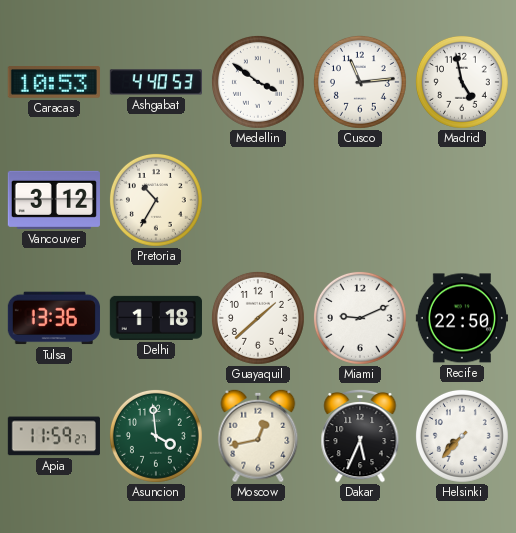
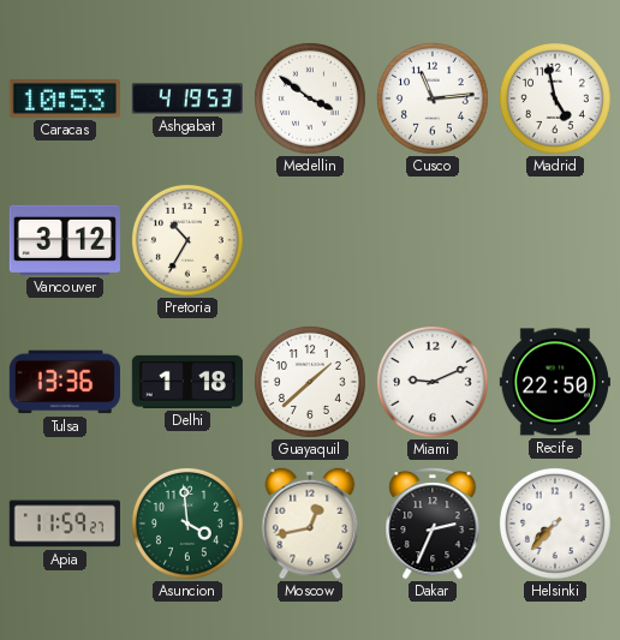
Ashgabat: 4:40 -> 4:19
Dakar: 5:34 -> 2:34
